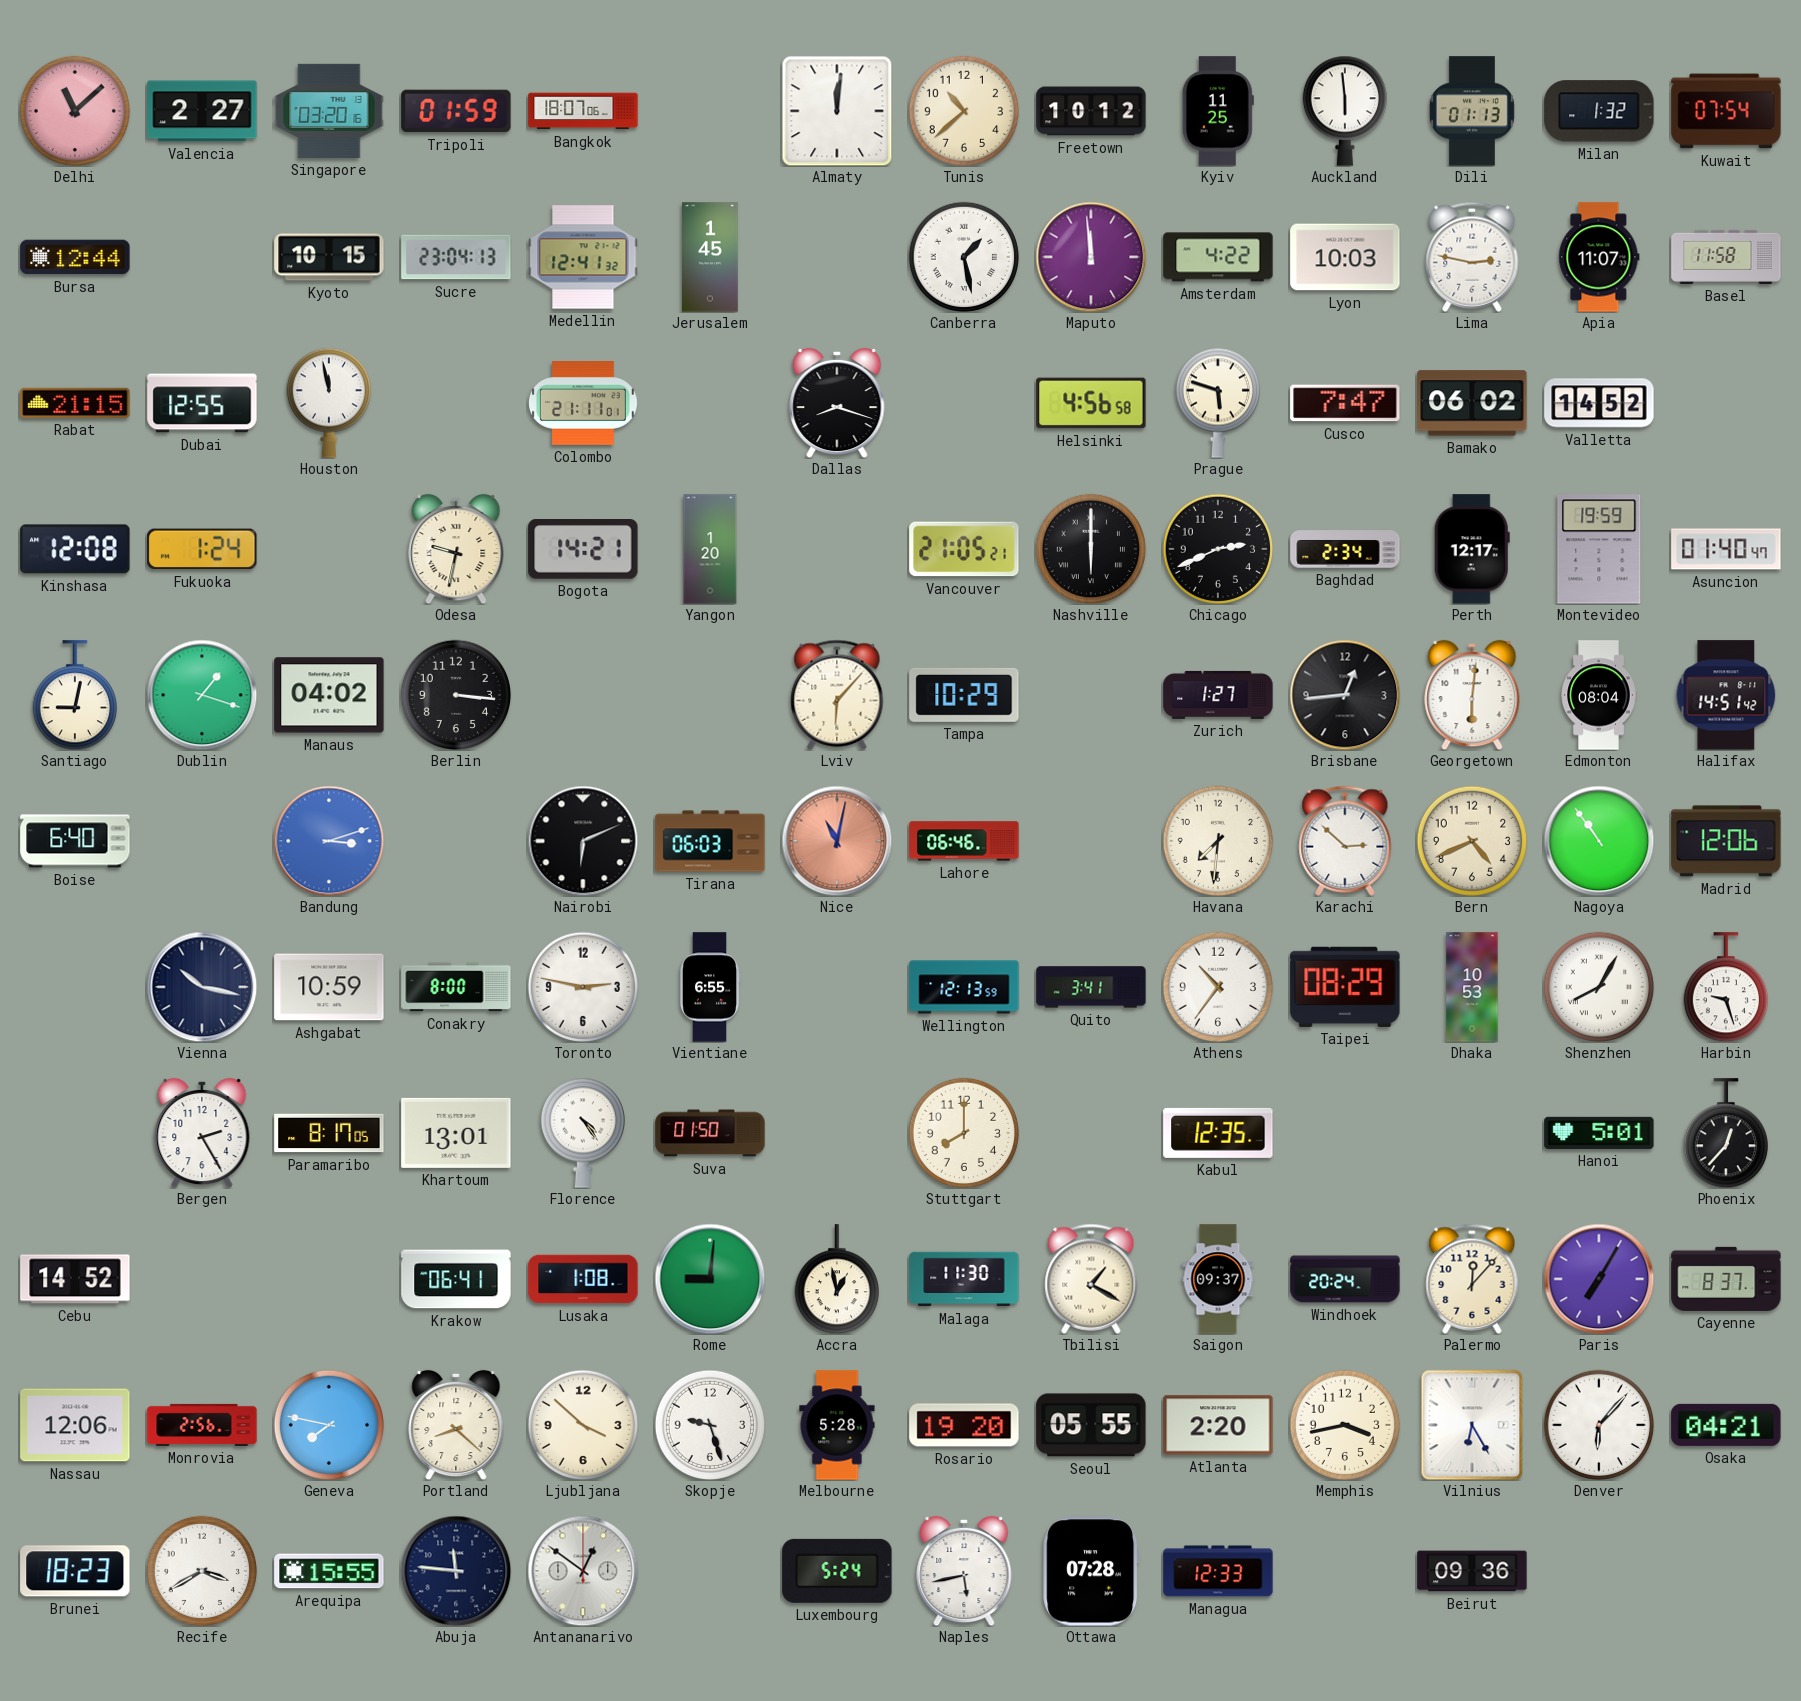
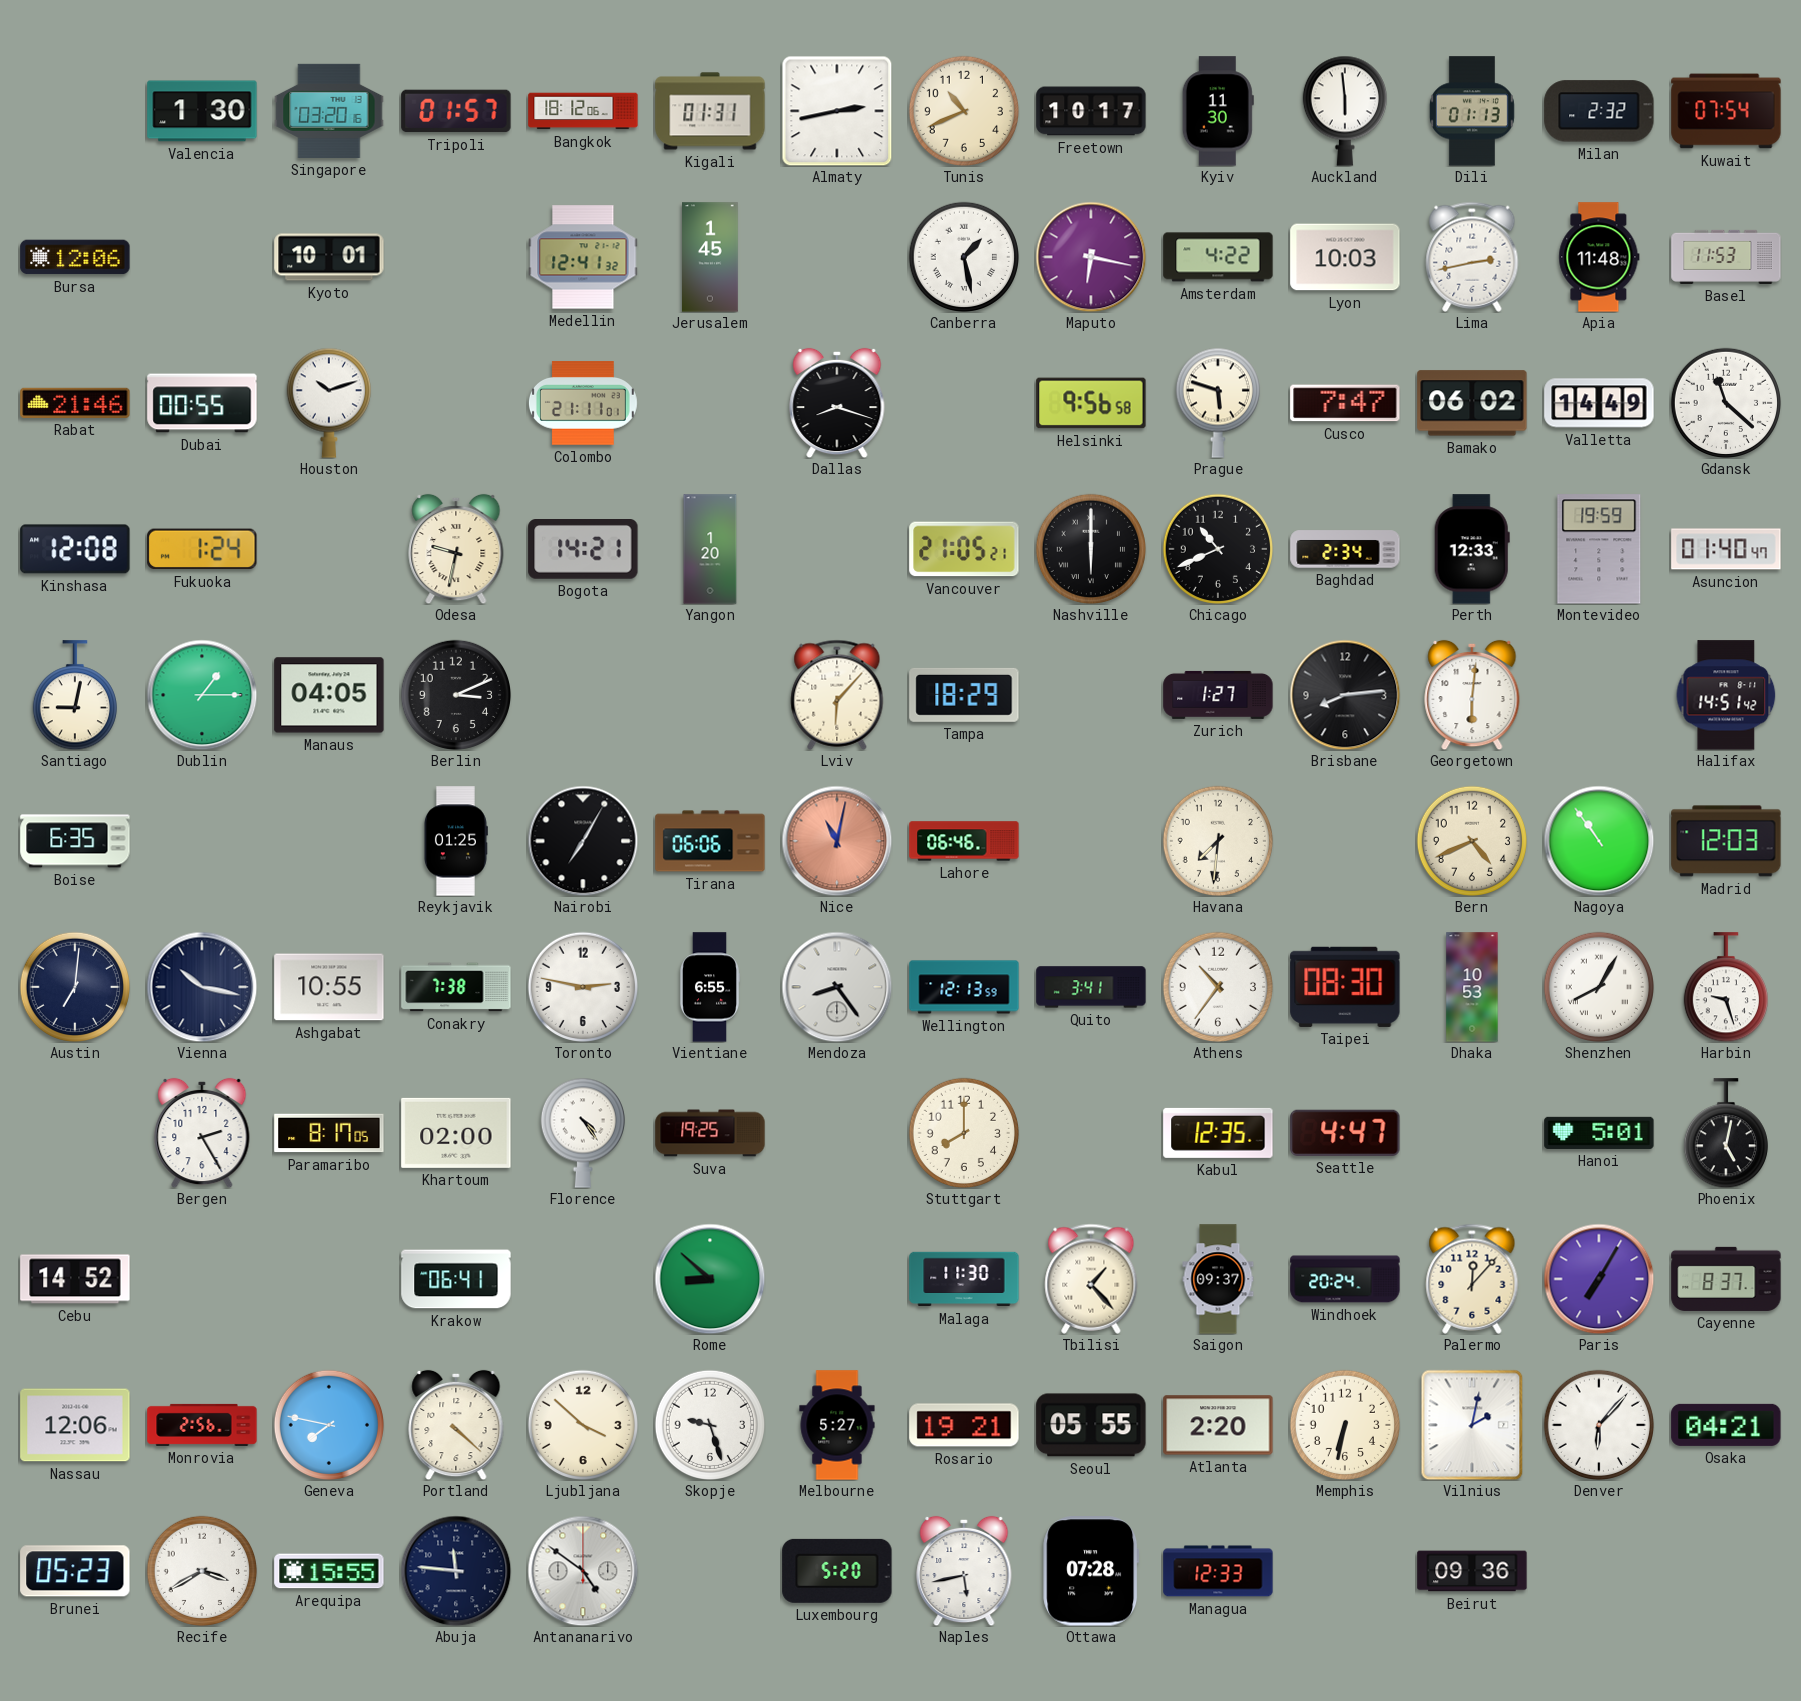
Delhi: 11:08 -> none
Valencia: 2:27 -> 1:30
Tripoli: 01:59 -> 01:57
Bangkok: 18:07 -> 18:12
Kigali: none -> 01:31
Almaty: 12:01 -> 2:43
Tunis: 10:38 -> 10:41
Freetown: 10:12 -> 10:17
Kyiv: 11:25 -> 11:30
Milan: 1:32 -> 2:32
Bursa: 12:44 -> 12:06
Kyoto: 10:15 -> 10:01
Sucre: 23:04 -> none
Maputo: 11:59 -> 6:17
Lima: 2:47 -> 2:43
Apia: 11:07 -> 11:48
Basel: 11:58 -> 11:53
Rabat: 21:15 -> 21:46
Dubai: 12:55 -> 00:55
Houston: 11:58 -> 10:12
Helsinki: 4:56 -> 9:56
Valletta: 14:52 -> 14:49
Gdansk: none -> 11:22
Chicago: 2:41 -> 10:41
Perth: 12:17 -> 12:33
Dublin: 1:18 -> 1:15
Manaus: 04:02 -> 04:05
Berlin: 3:16 -> 3:11
Tampa: 10:29 -> 18:29
Brisbane: 12:44 -> 8:14
Edmonton: 08:04 -> none
Boise: 6:40 -> 6:35
Bandung: 3:12 -> none
Reykjavik: none -> 01:25
Nairobi: 6:11 -> 7:05
Tirana: 06:03 -> 06:06
Karachi: 2:52 -> none
Madrid: 12:06 -> 12:03
Austin: none -> 7:01
Ashgabat: 10:59 -> 10:55
Conakry: 8:00 -> 7:38
Mendoza: none -> 8:24
Taipei: 08:29 -> 08:30
Khartoum: 13:01 -> 02:00
Suva: 01:50 -> 19:25
Seattle: none -> 4:47
Phoenix: 12:37 -> 5:02
Lusaka: 1:08 -> none
Rome: 9:01 -> 8:52
Accra: 12:58 -> none
Tbilisi: 1:20 -> 1:23
Portland: 8:22 -> 4:22
Melbourne: 5:28 -> 5:27
Rosario: 19:20 -> 19:21
Memphis: 3:43 -> 6:32
Vilnius: 6:25 -> 2:02
Brunei: 18:23 -> 05:23
Antananarivo: 12:51 -> 4:51
Luxembourg: 5:24 -> 5:20
